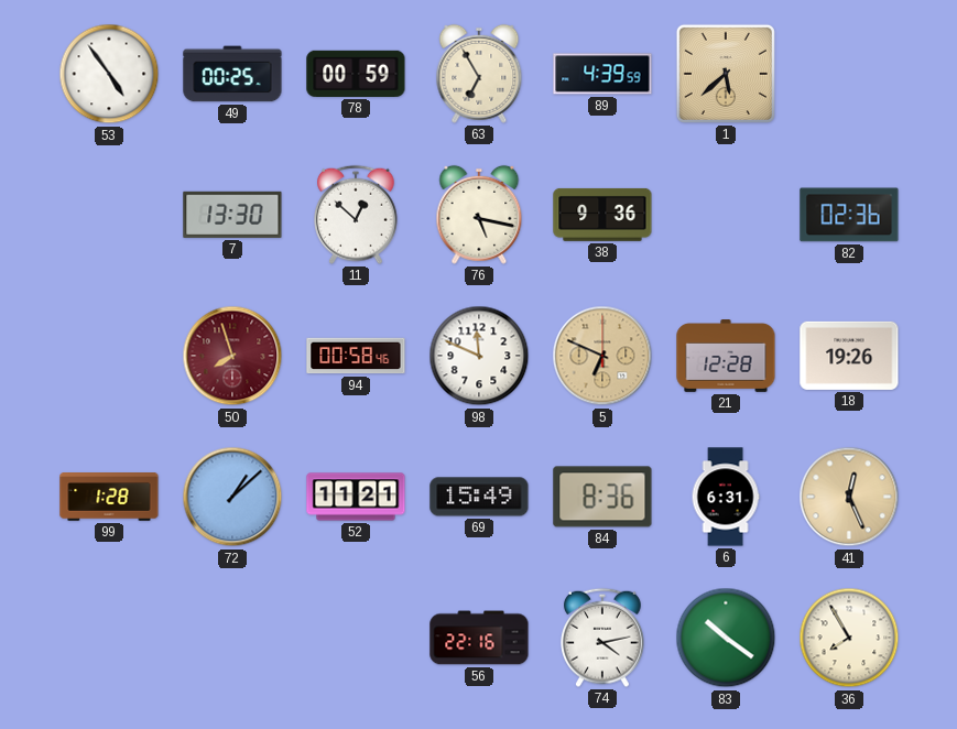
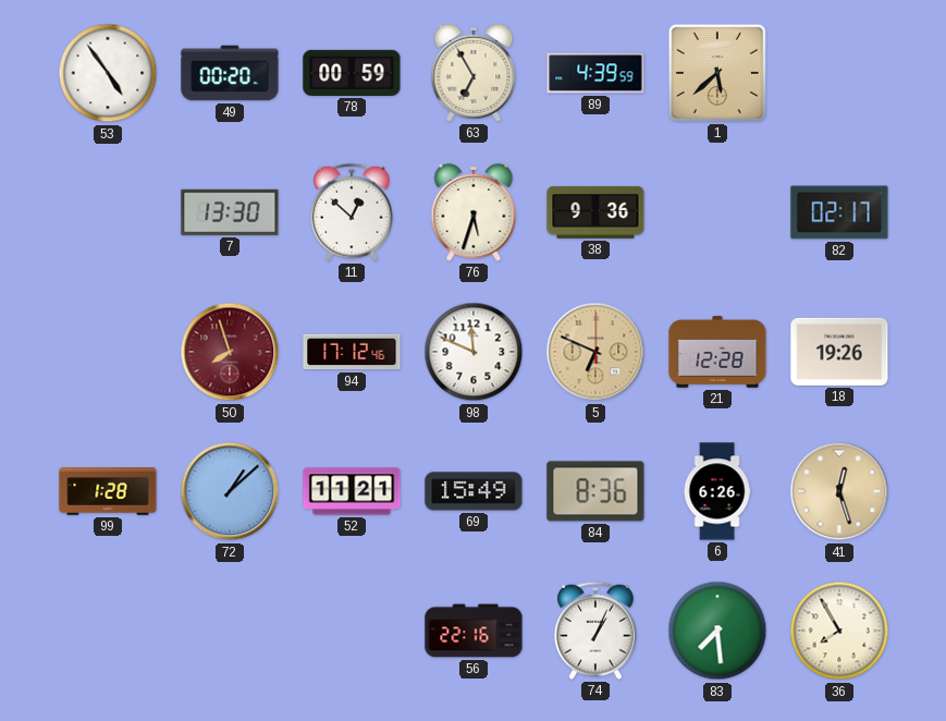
49: 00:25 -> 00:20
76: 5:17 -> 5:33
82: 02:36 -> 02:17
94: 00:58 -> 17:12
6: 6:31 -> 6:26
41: 12:26 -> 12:27
74: 4:13 -> 1:04
83: 10:21 -> 7:29
